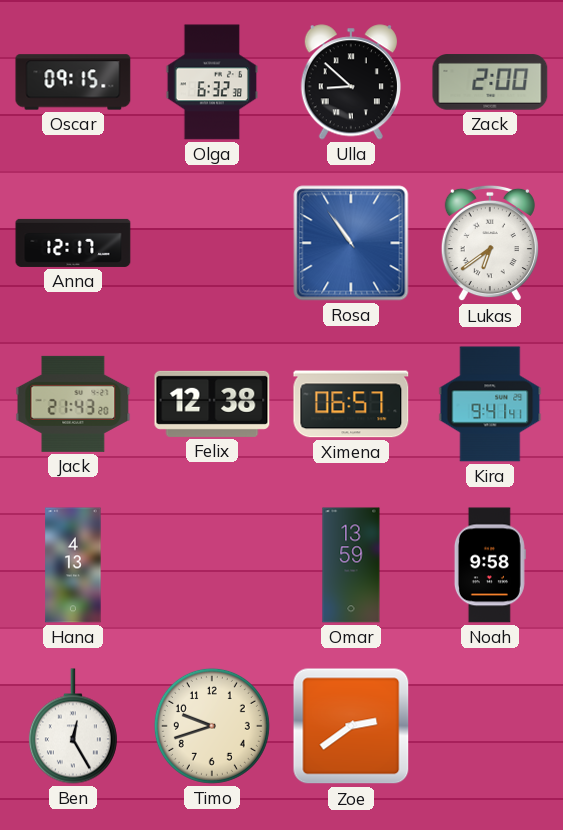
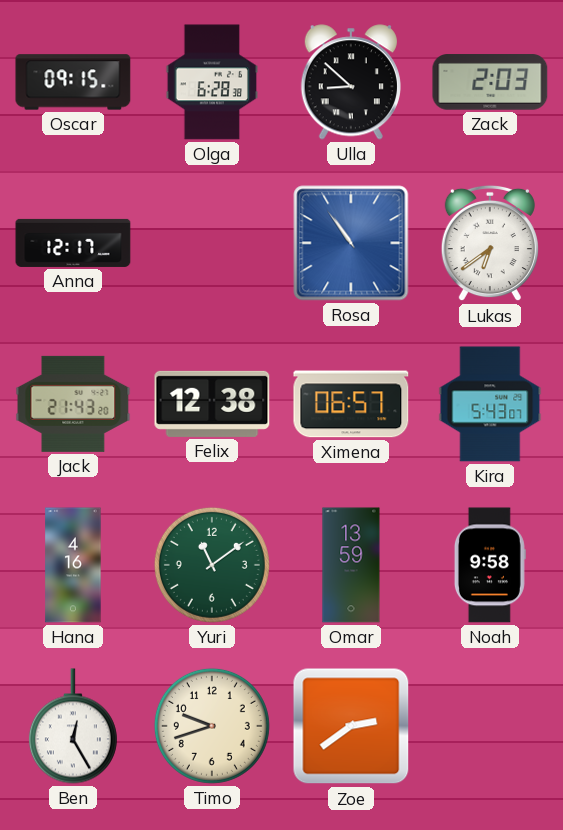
Olga: 6:32 -> 6:28
Zack: 2:00 -> 2:03
Kira: 9:41 -> 5:43
Hana: 4:13 -> 4:16
Yuri: none -> 11:09
